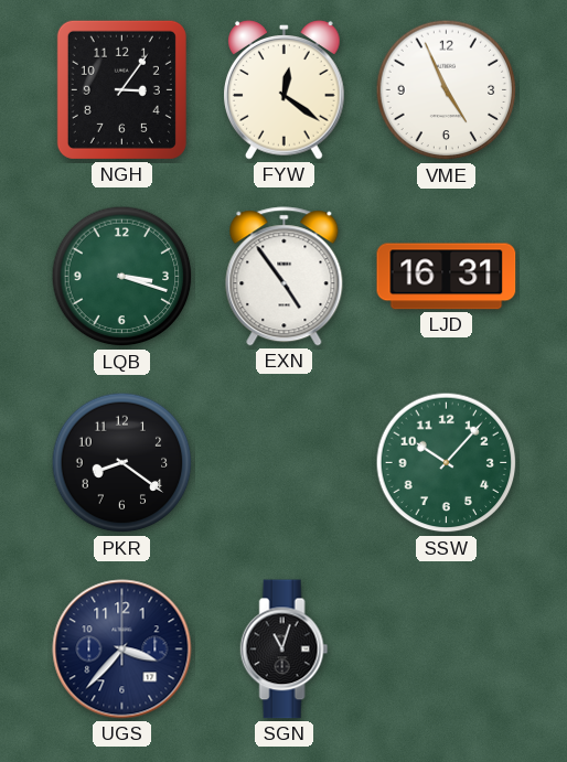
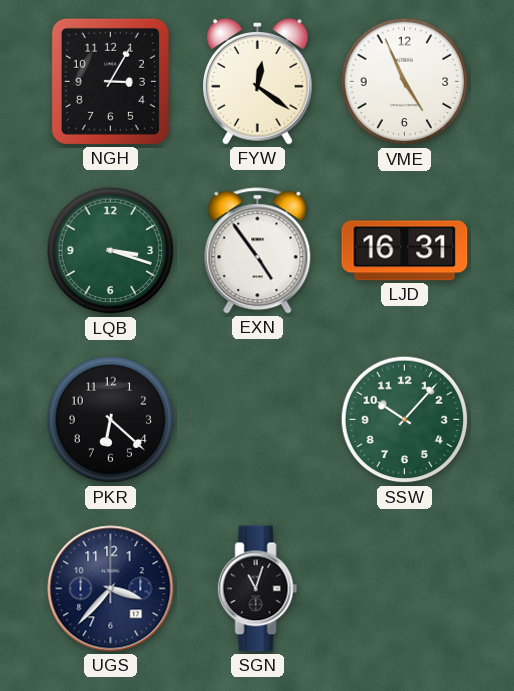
NGH: 3:06 -> 3:05
PKR: 8:21 -> 6:22
